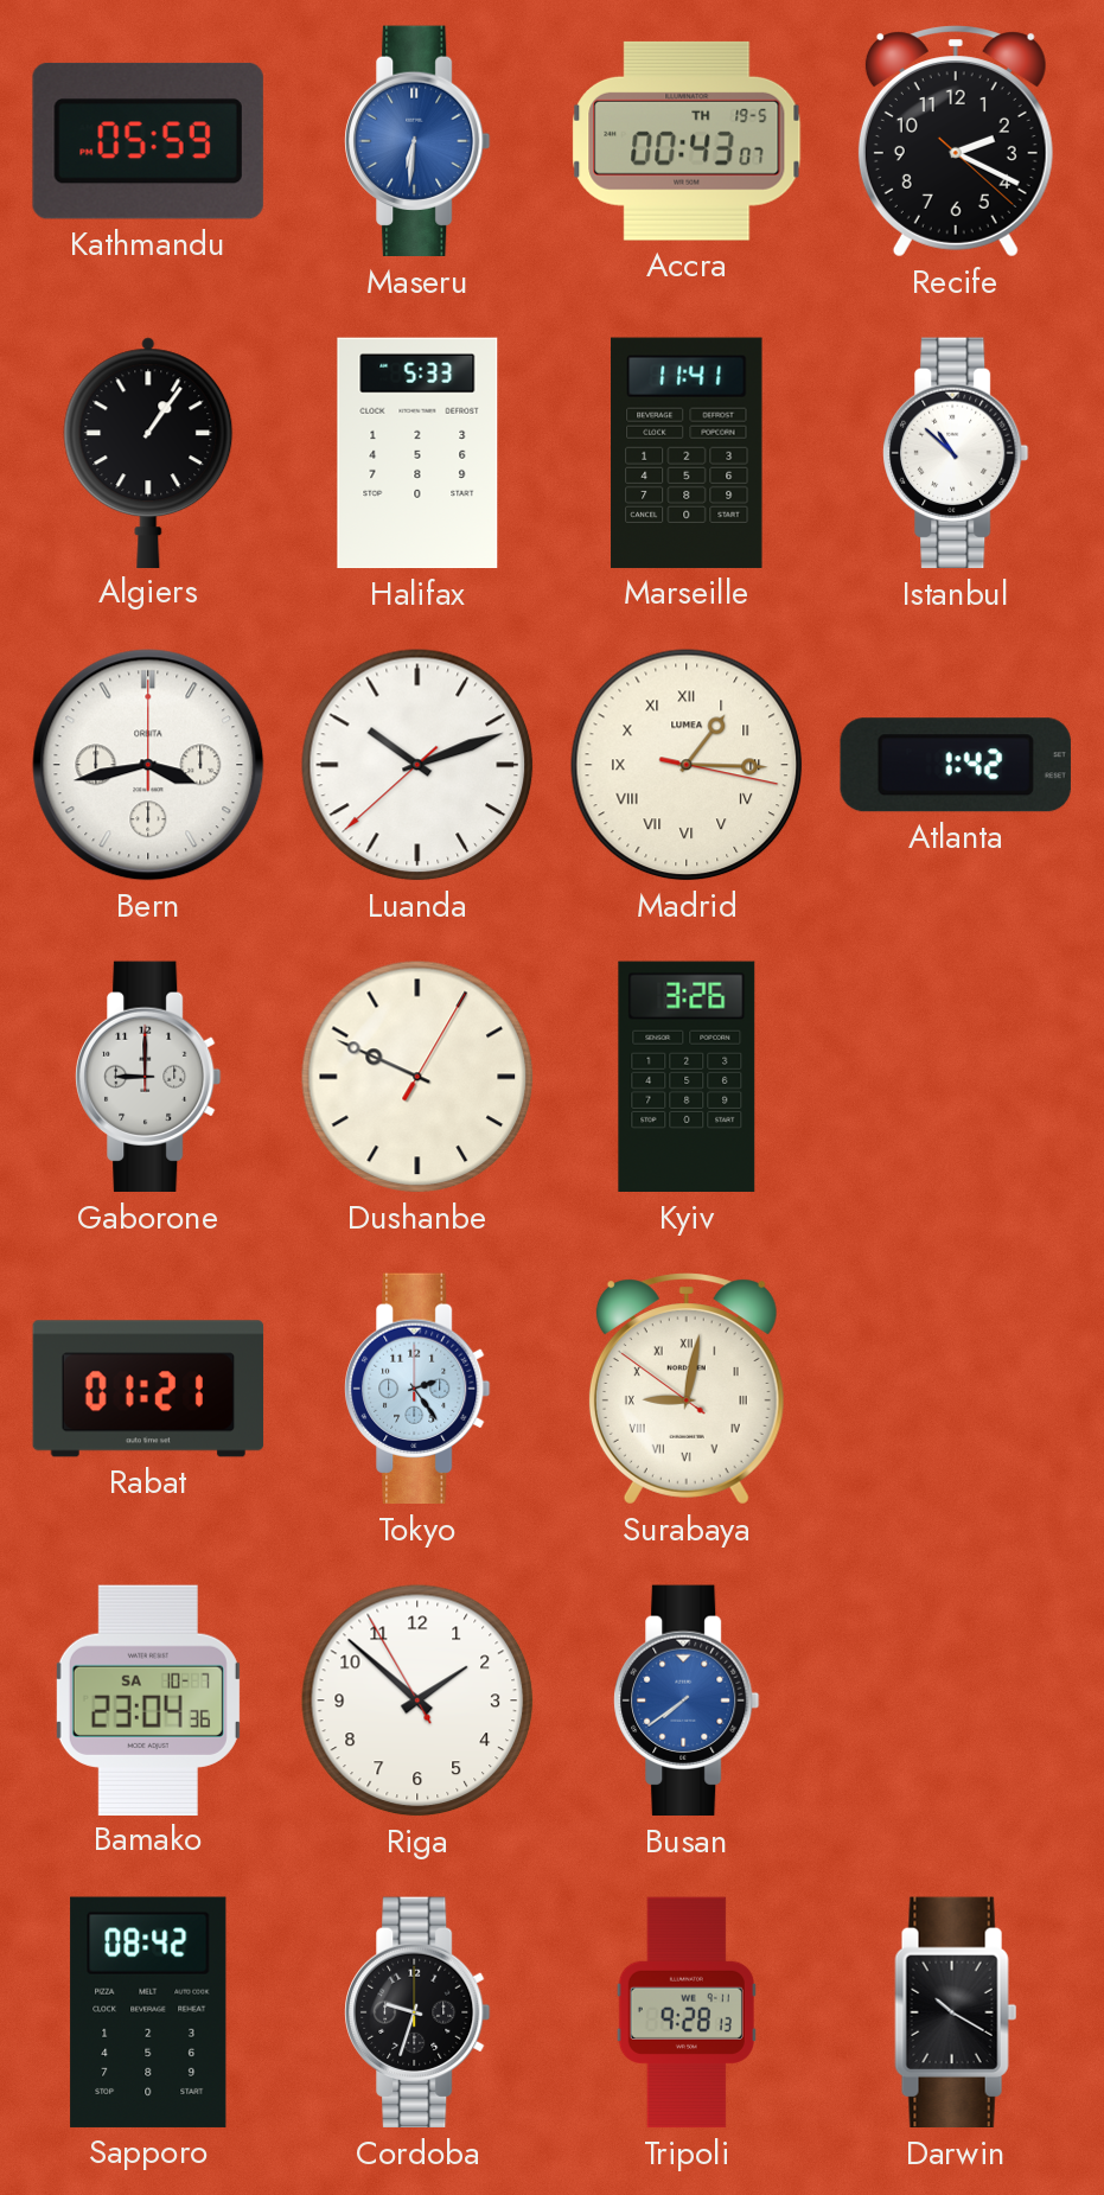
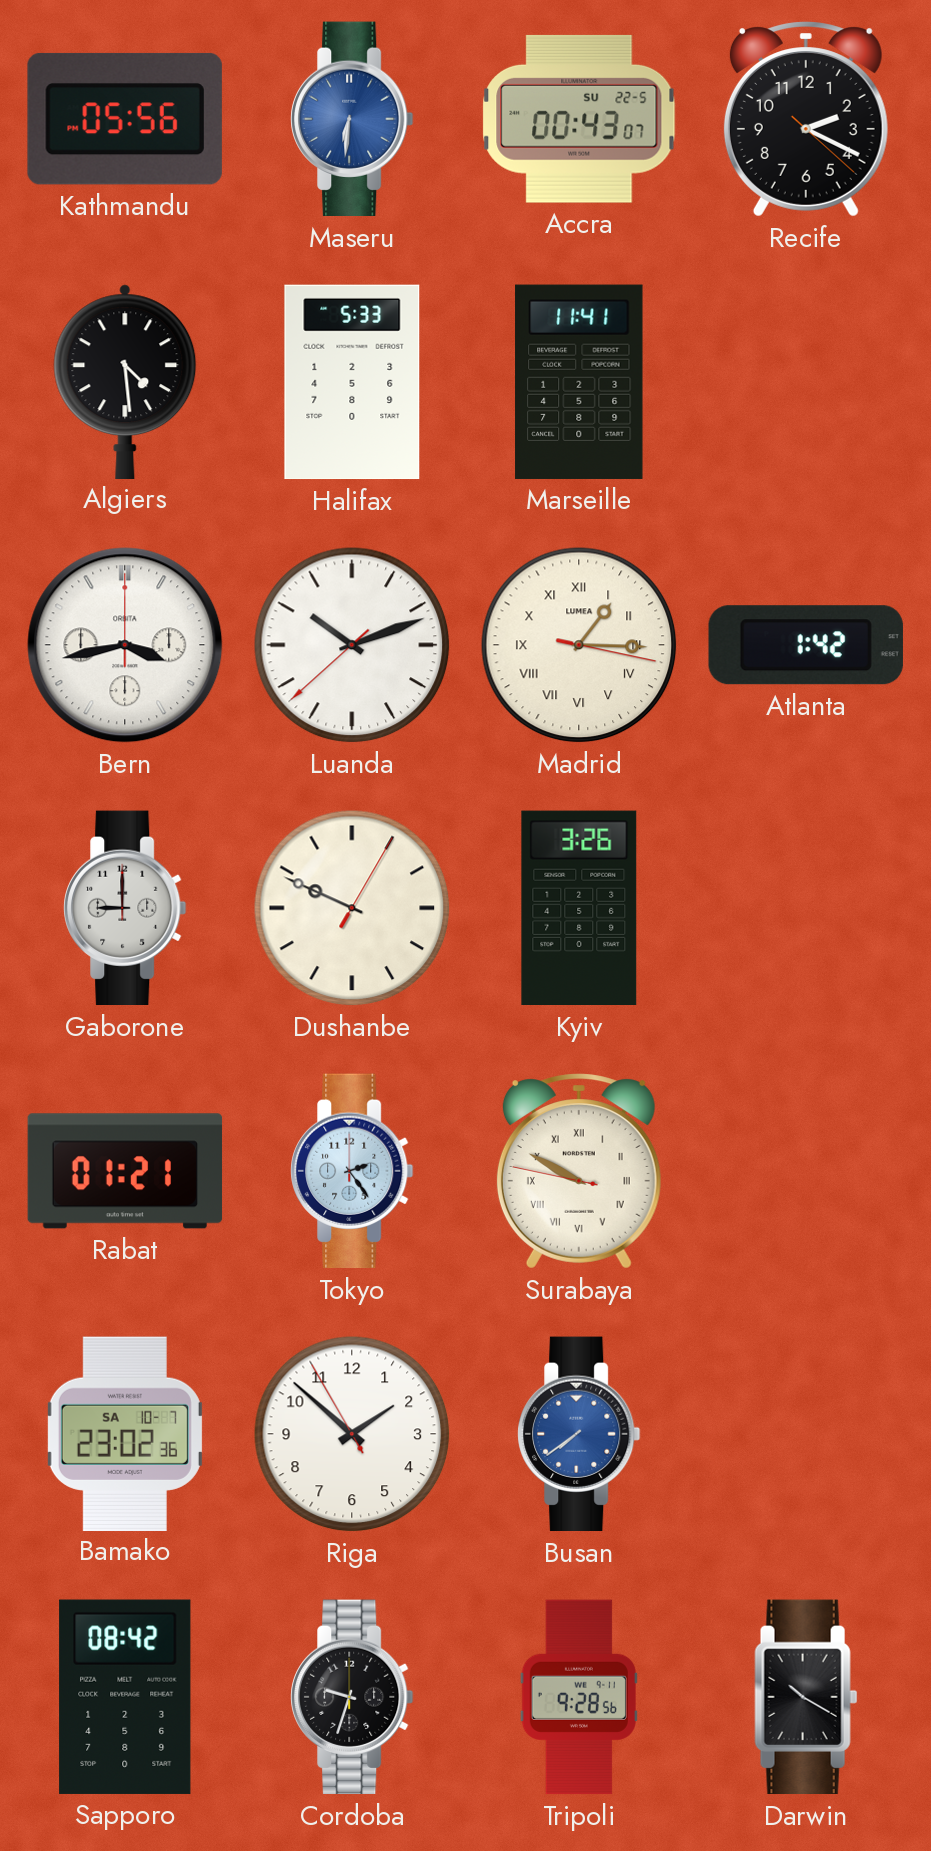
Kathmandu: 05:59 -> 05:56
Accra date: TH 19-5 -> SU 22-5
Algiers: 1:06 -> 4:29
Istanbul: 10:52 -> none
Surabaya: 9:01 -> 9:49
Bamako: 23:04 -> 23:02
Tripoli: 9:28:13 -> 9:28:56
